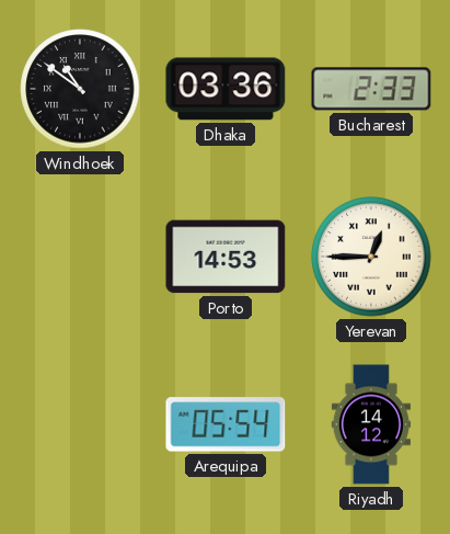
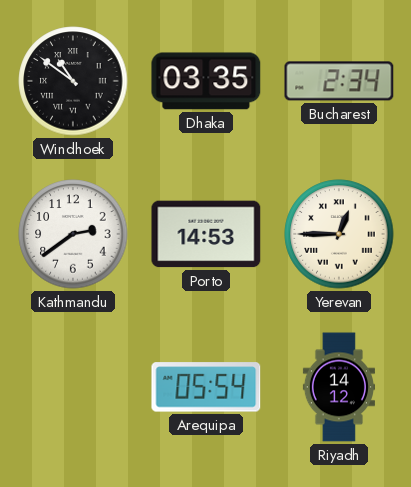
Dhaka: 03:36 -> 03:35
Bucharest: 2:33 -> 2:34
Kathmandu: none -> 2:39
